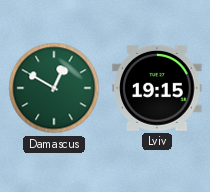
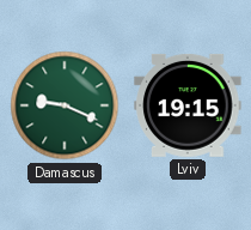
Damascus: 12:50 -> 9:19
